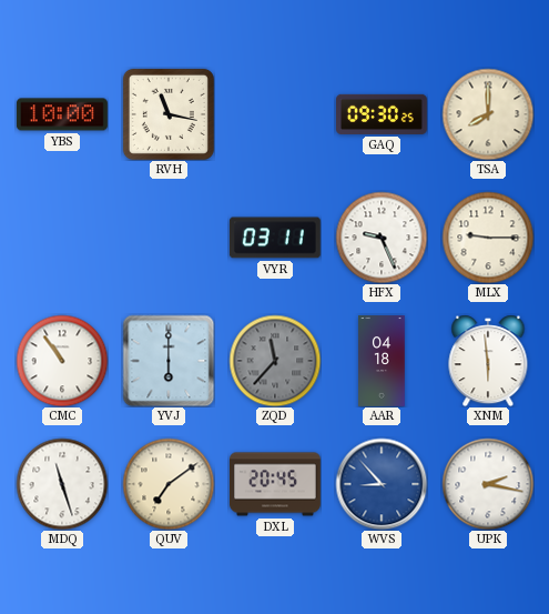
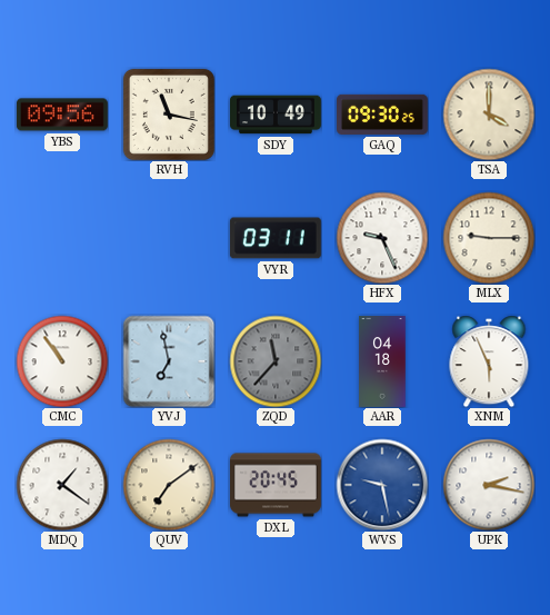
YBS: 10:00 -> 09:56
SDY: none -> 10:49
TSA: 8:00 -> 4:00
YVJ: 6:00 -> 6:58
XNM: 5:59 -> 5:56
MDQ: 11:27 -> 1:21
WVS: 8:53 -> 9:28
